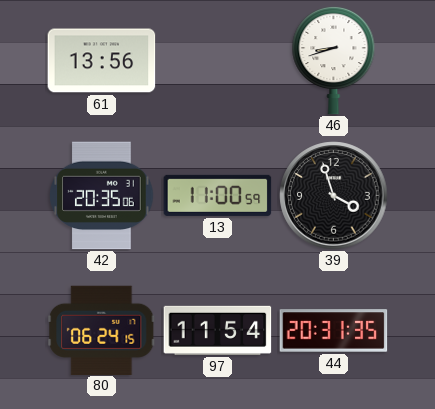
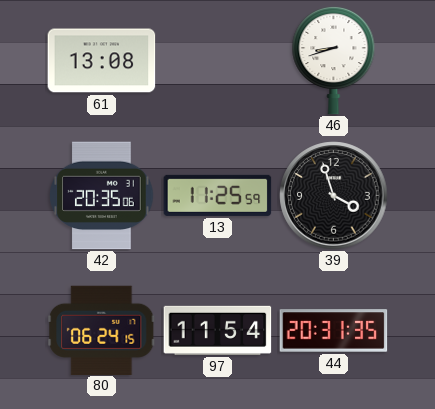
61: 13:56 -> 13:08
13: 11:00 -> 11:25
